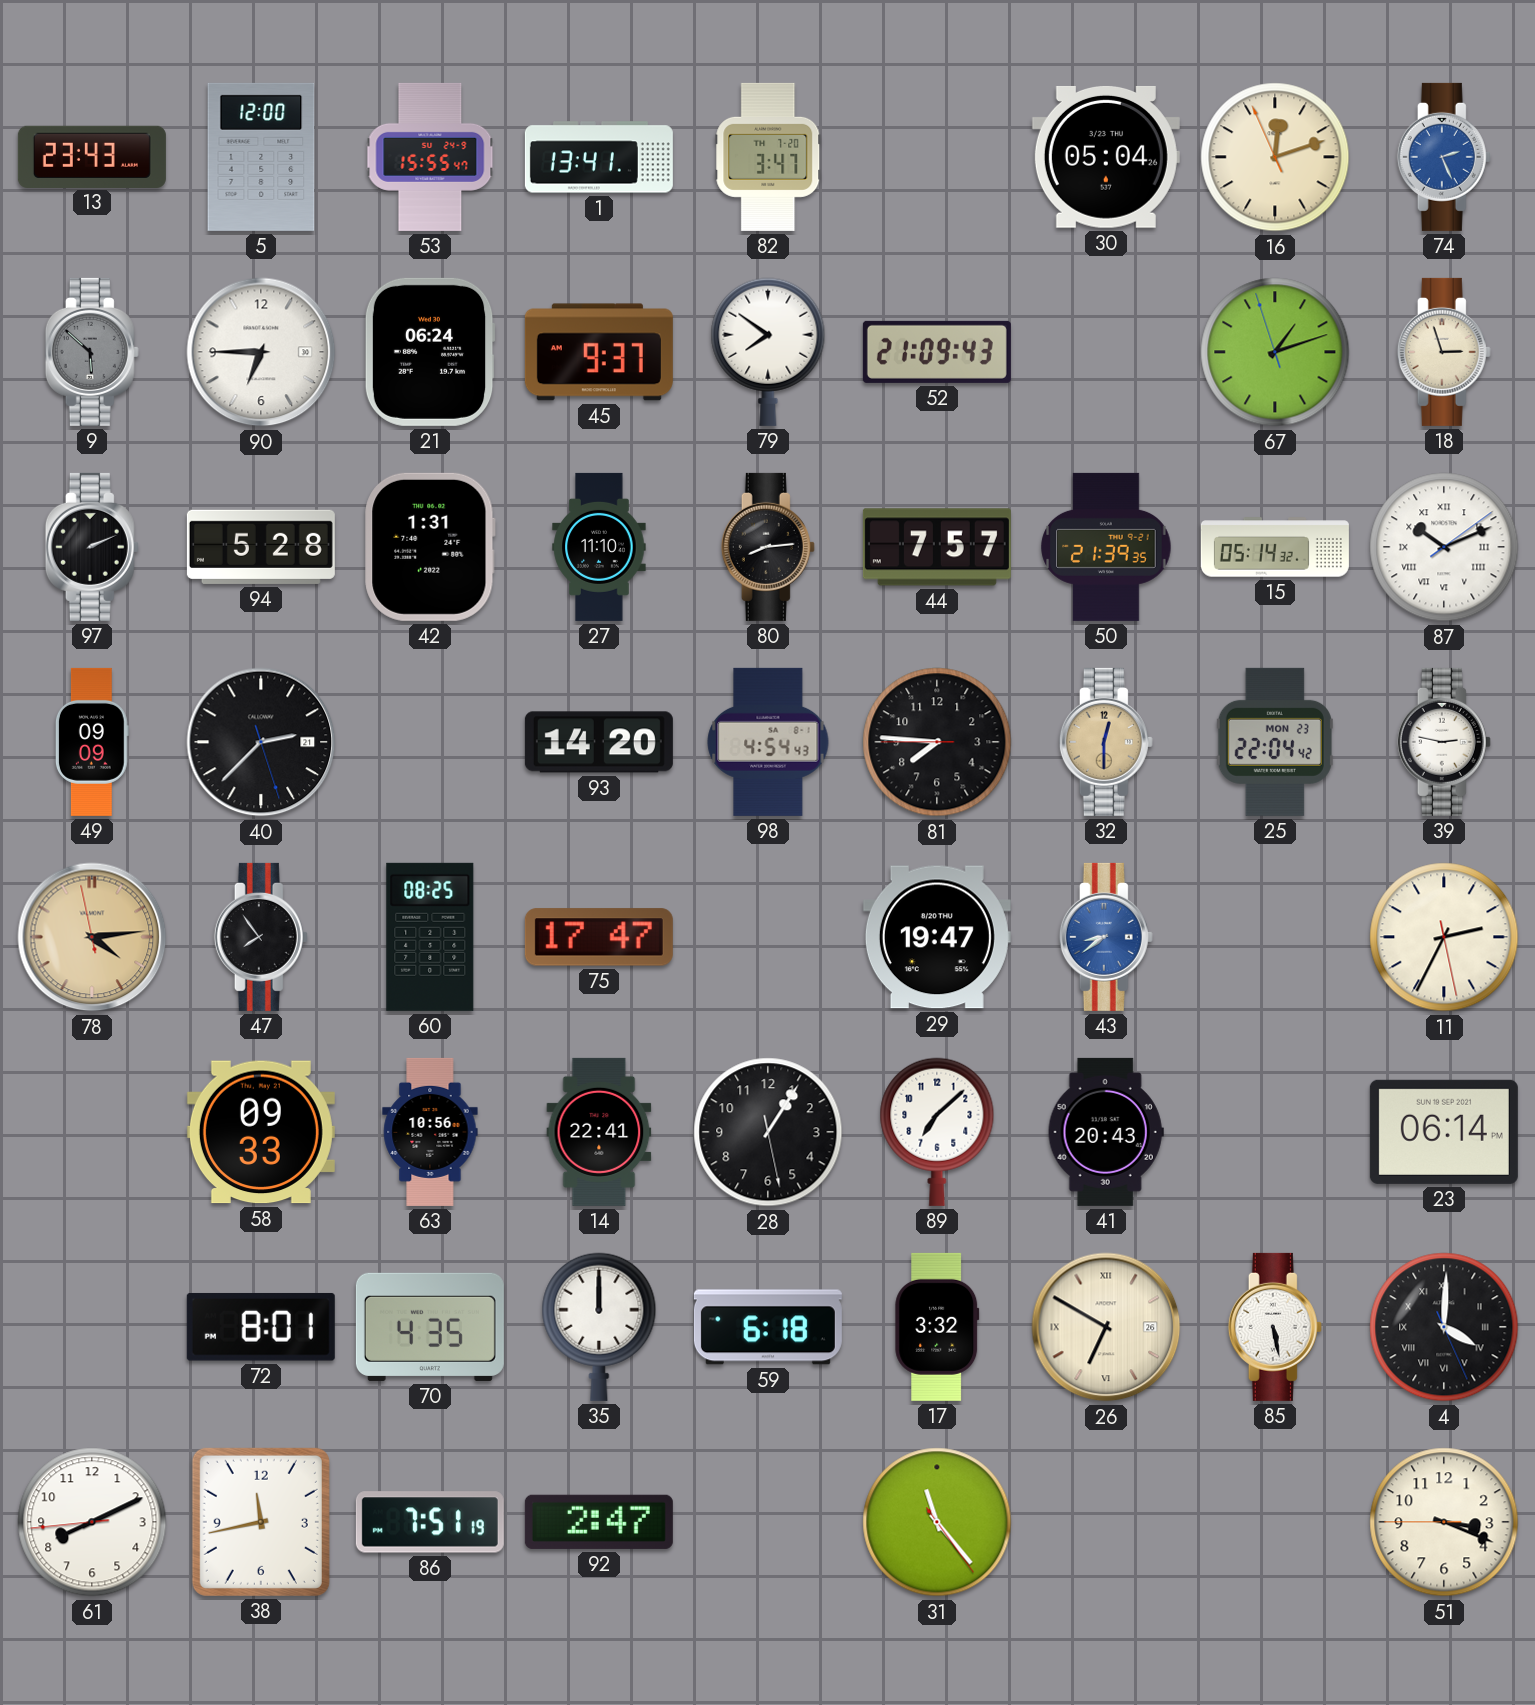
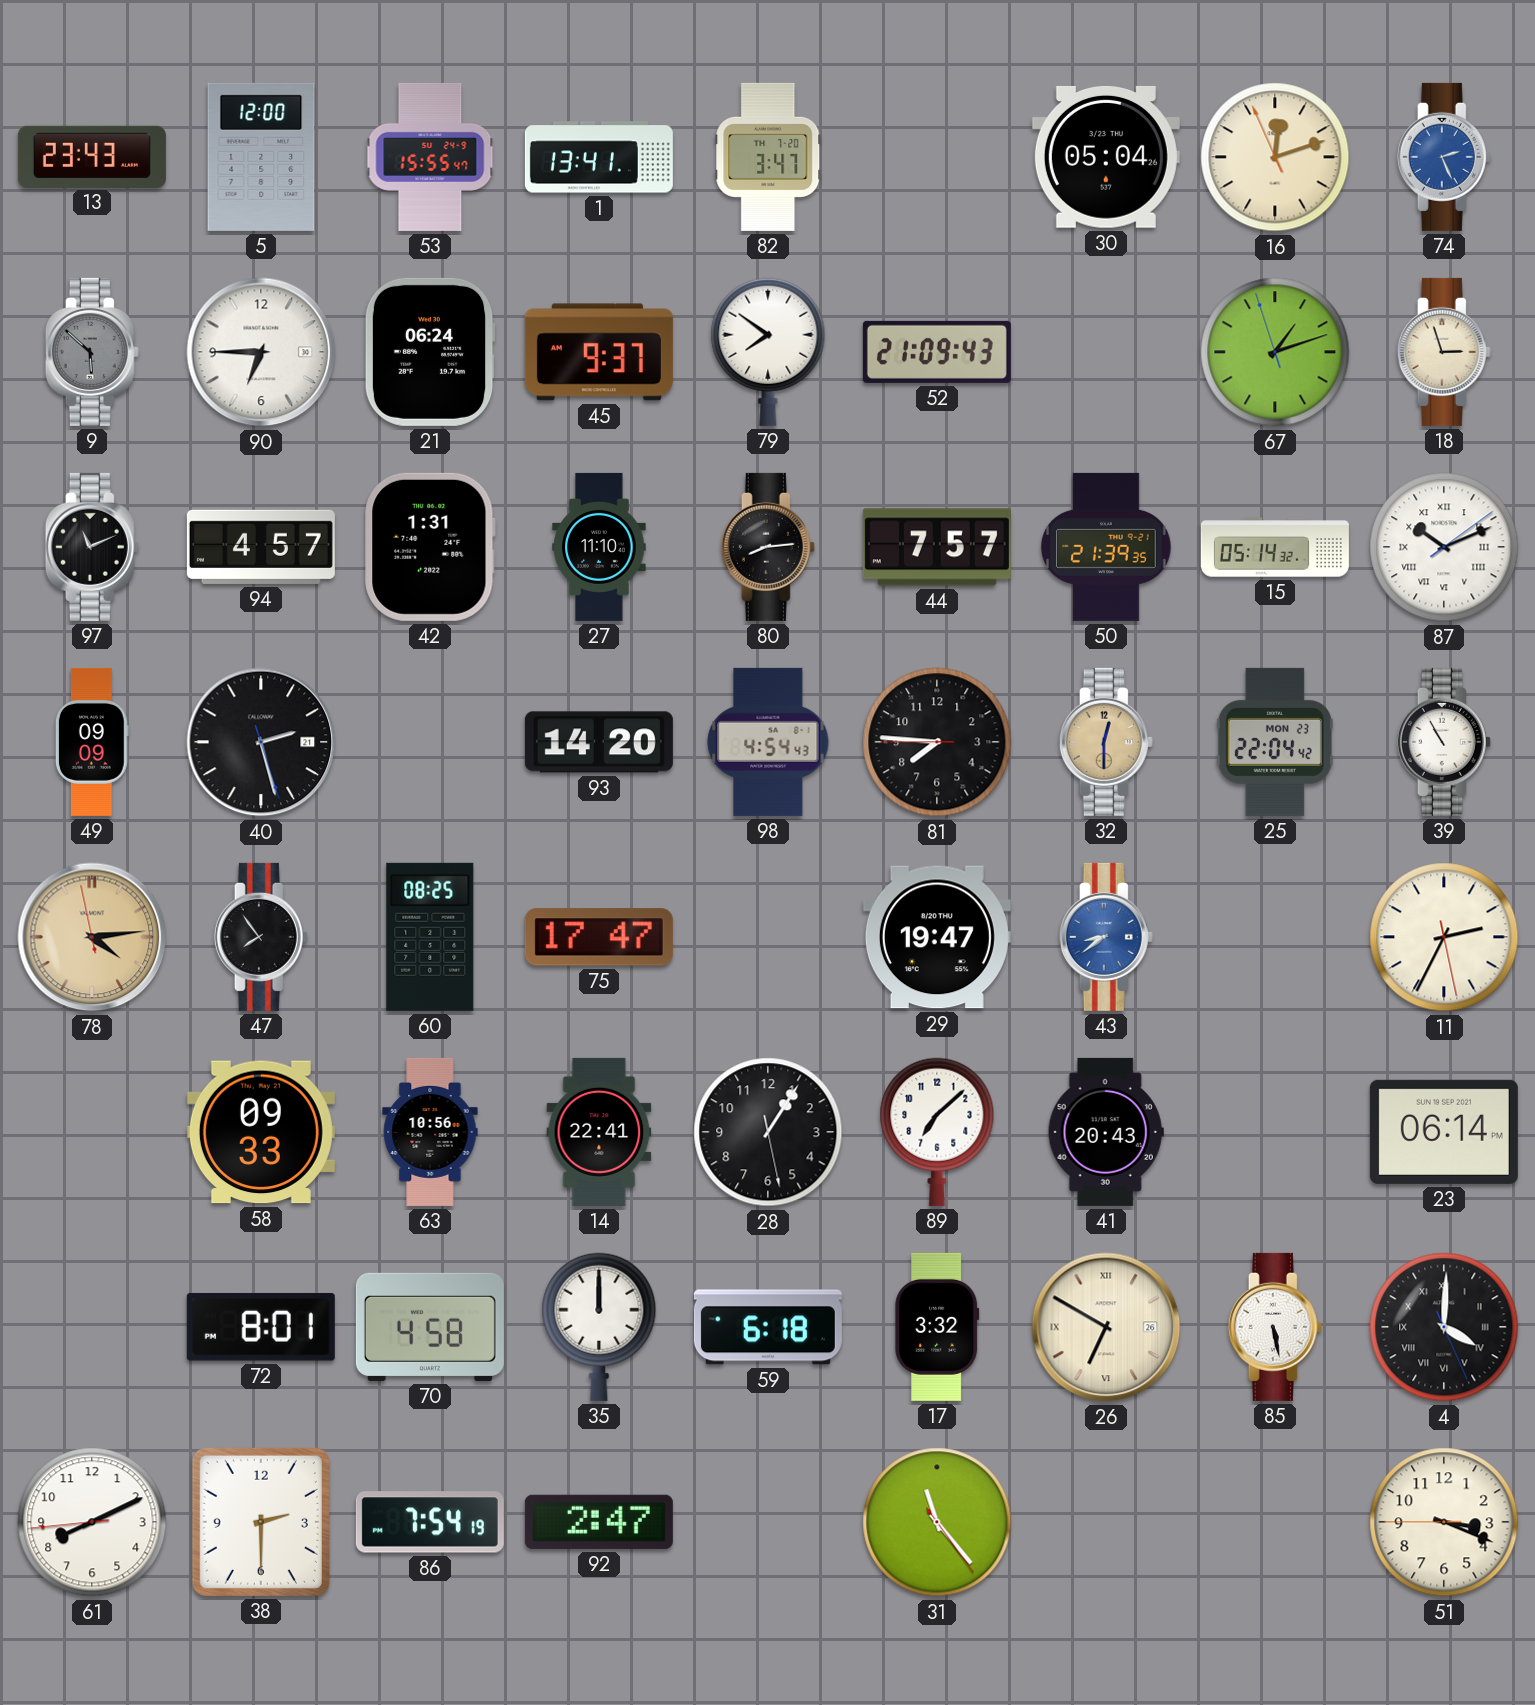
97: 2:11 -> 11:11
94: 5:28 -> 4:57
40: 2:37 -> 2:27
39: 2:47 -> 10:55
70: 4:35 -> 4:58
38: 11:43 -> 2:30
86: 7:51 -> 7:54
